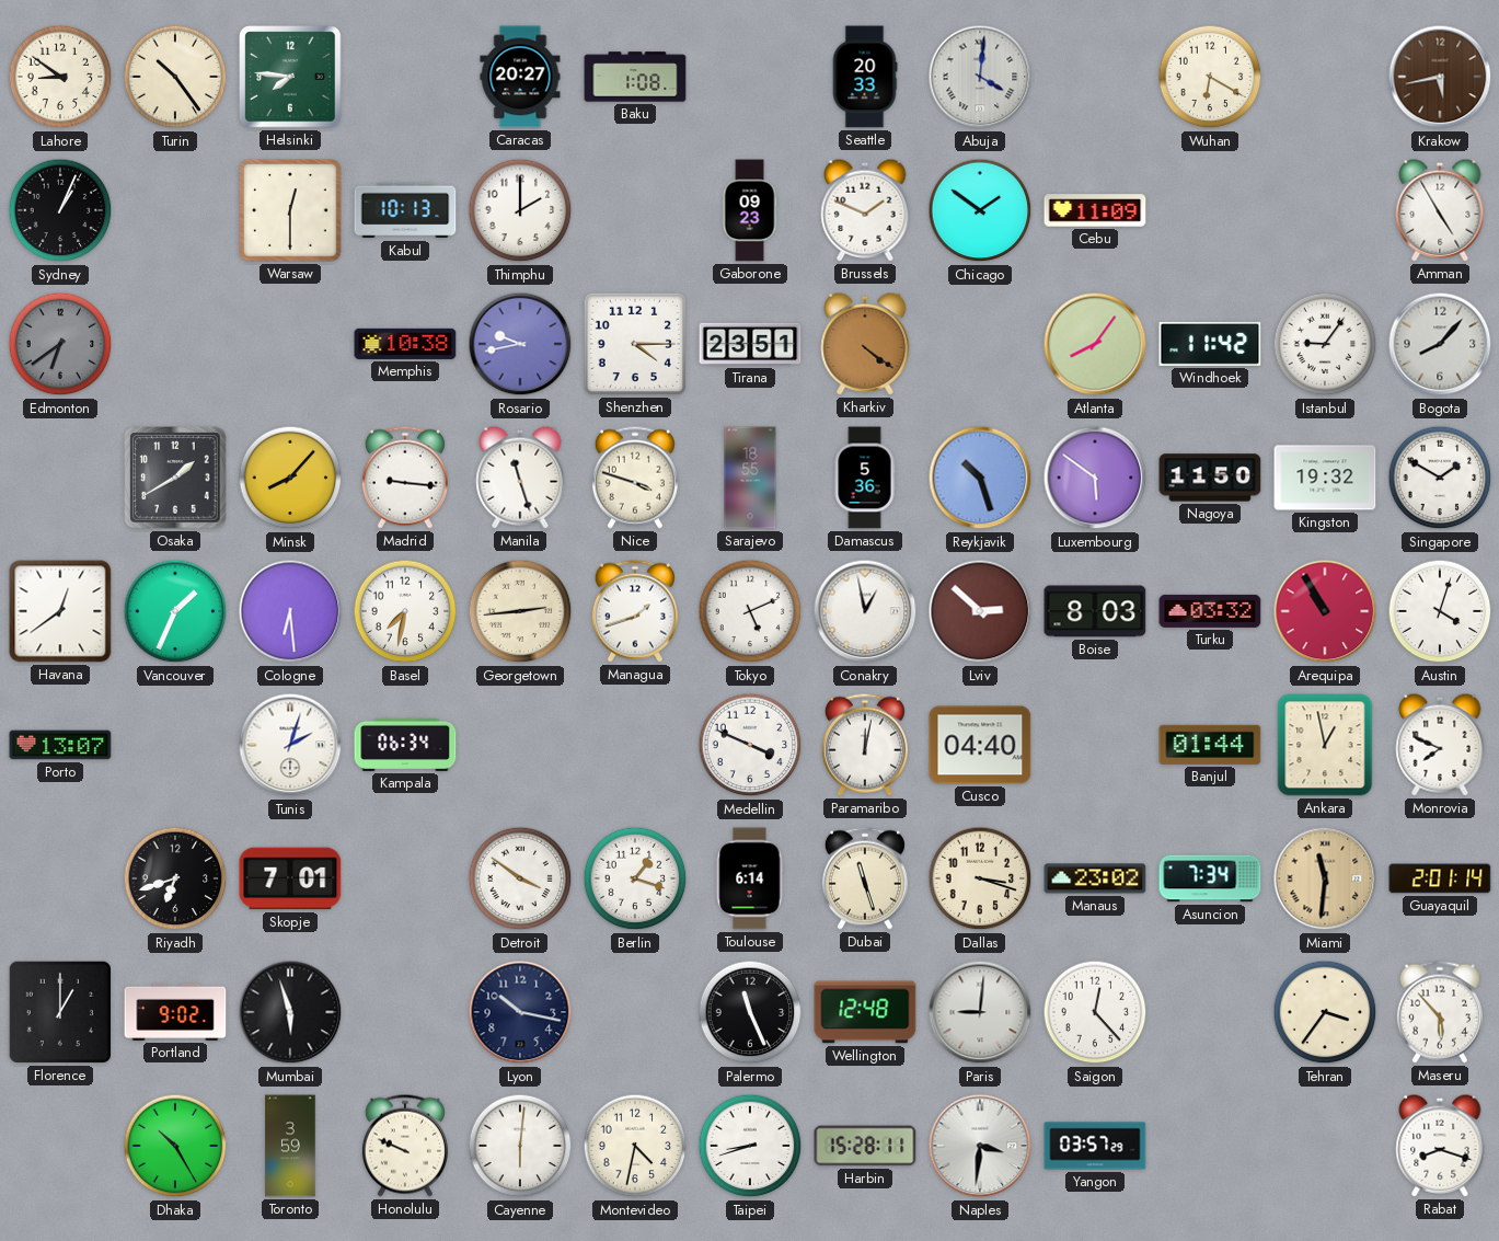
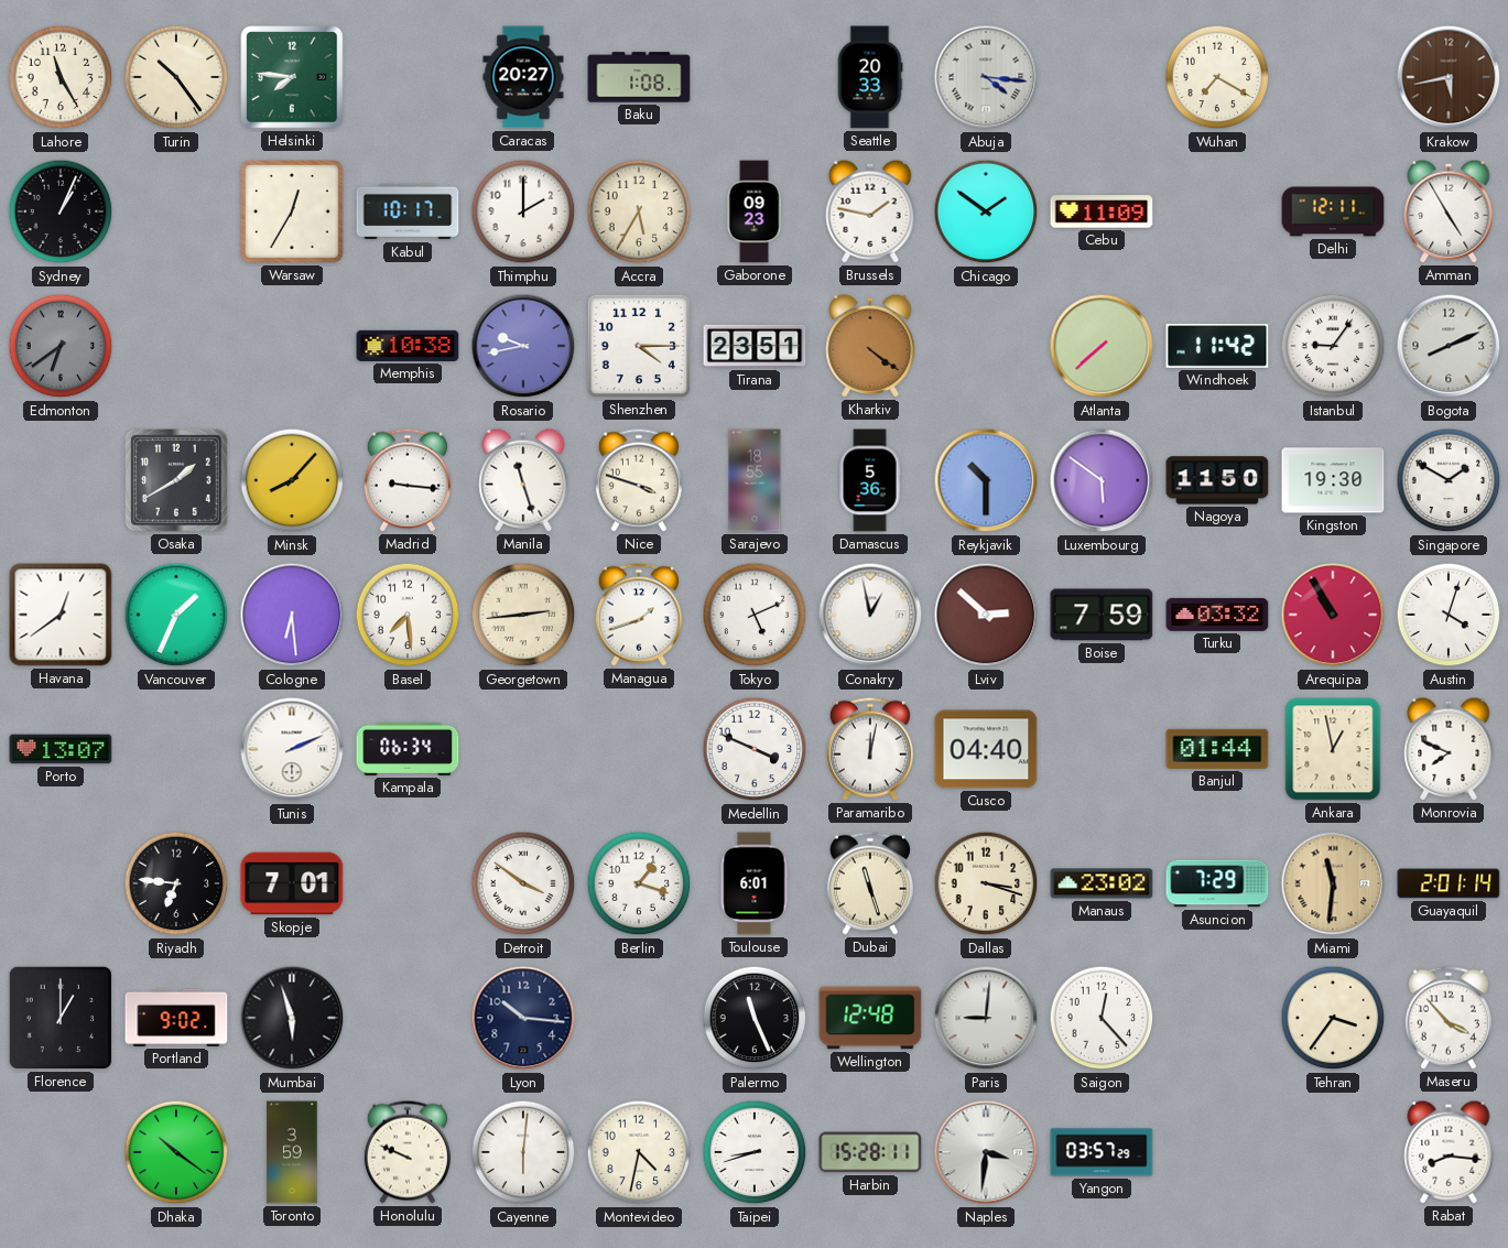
Lahore: 8:51 -> 11:25
Abuja: 4:01 -> 4:16
Wuhan: 6:20 -> 7:20
Warsaw: 12:30 -> 12:35
Kabul: 10:13 -> 10:17
Accra: none -> 5:35
Brussels: 1:49 -> 1:47
Delhi: none -> 12:11
Atlanta: 8:06 -> 7:38
Bogota: 8:07 -> 8:11
Reykjavik: 10:27 -> 10:30
Kingston: 19:32 -> 19:30
Basel: 7:32 -> 7:29
Boise: 8:03 -> 7:59
Tunis: 2:03 -> 2:11
Riyadh: 6:42 -> 6:46
Toulouse: 6:14 -> 6:01
Asuncion: 7:34 -> 7:29
Lyon: 10:17 -> 10:16
Maseru: 5:53 -> 3:53
Dhaka: 10:25 -> 10:21
Rabat: 8:18 -> 8:16
